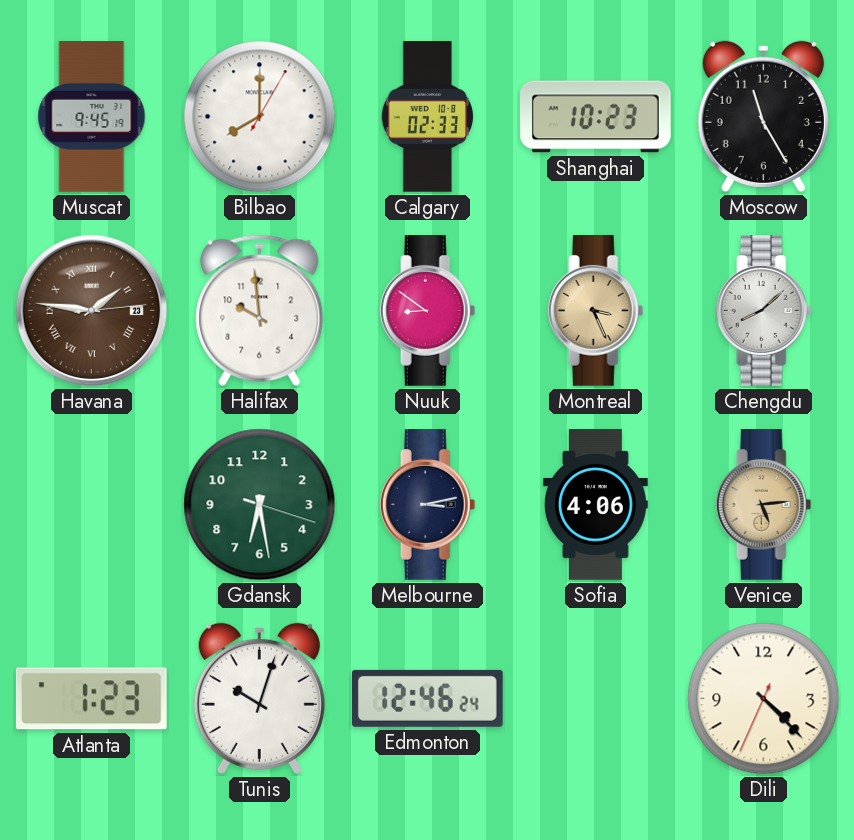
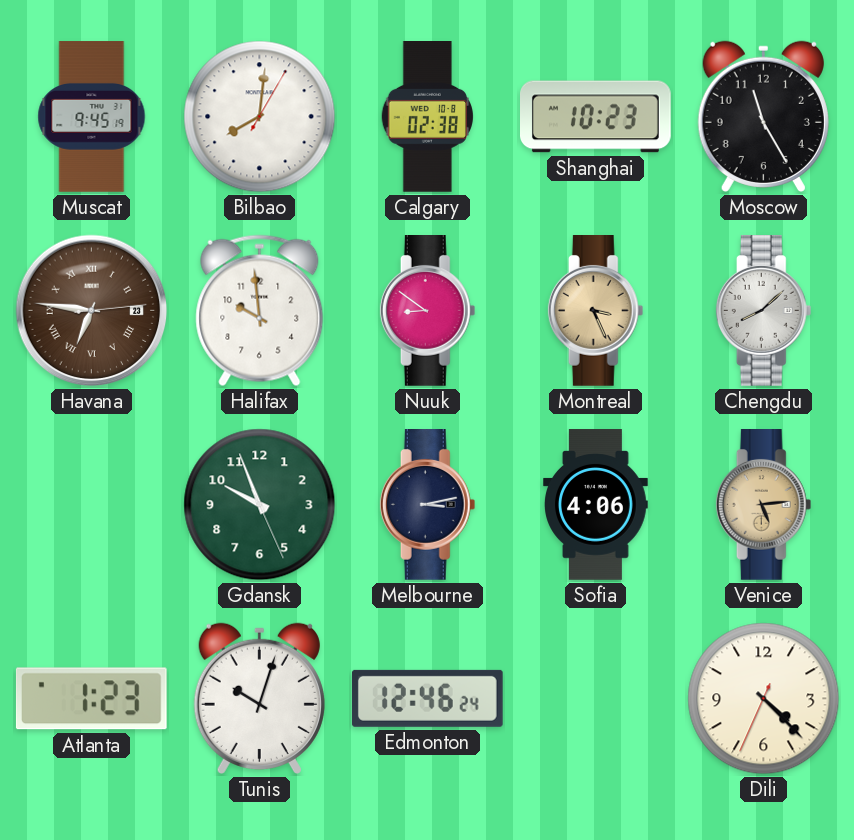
Bilbao: 8:00 -> 8:01
Calgary: 02:33 -> 02:38
Havana: 1:46 -> 6:46
Gdansk: 6:28 -> 9:56
